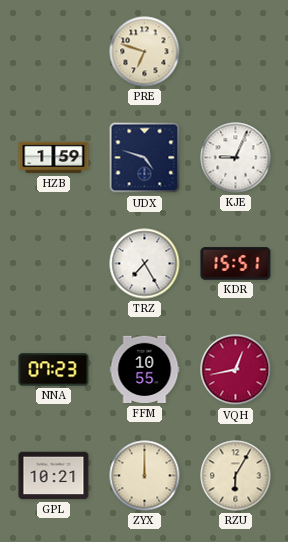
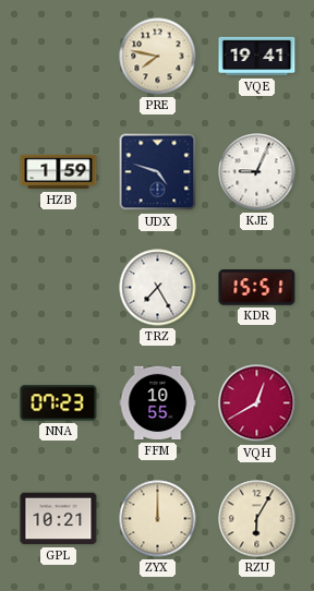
PRE: 6:48 -> 7:47
VQE: none -> 19:41
VQH: 12:43 -> 12:40
